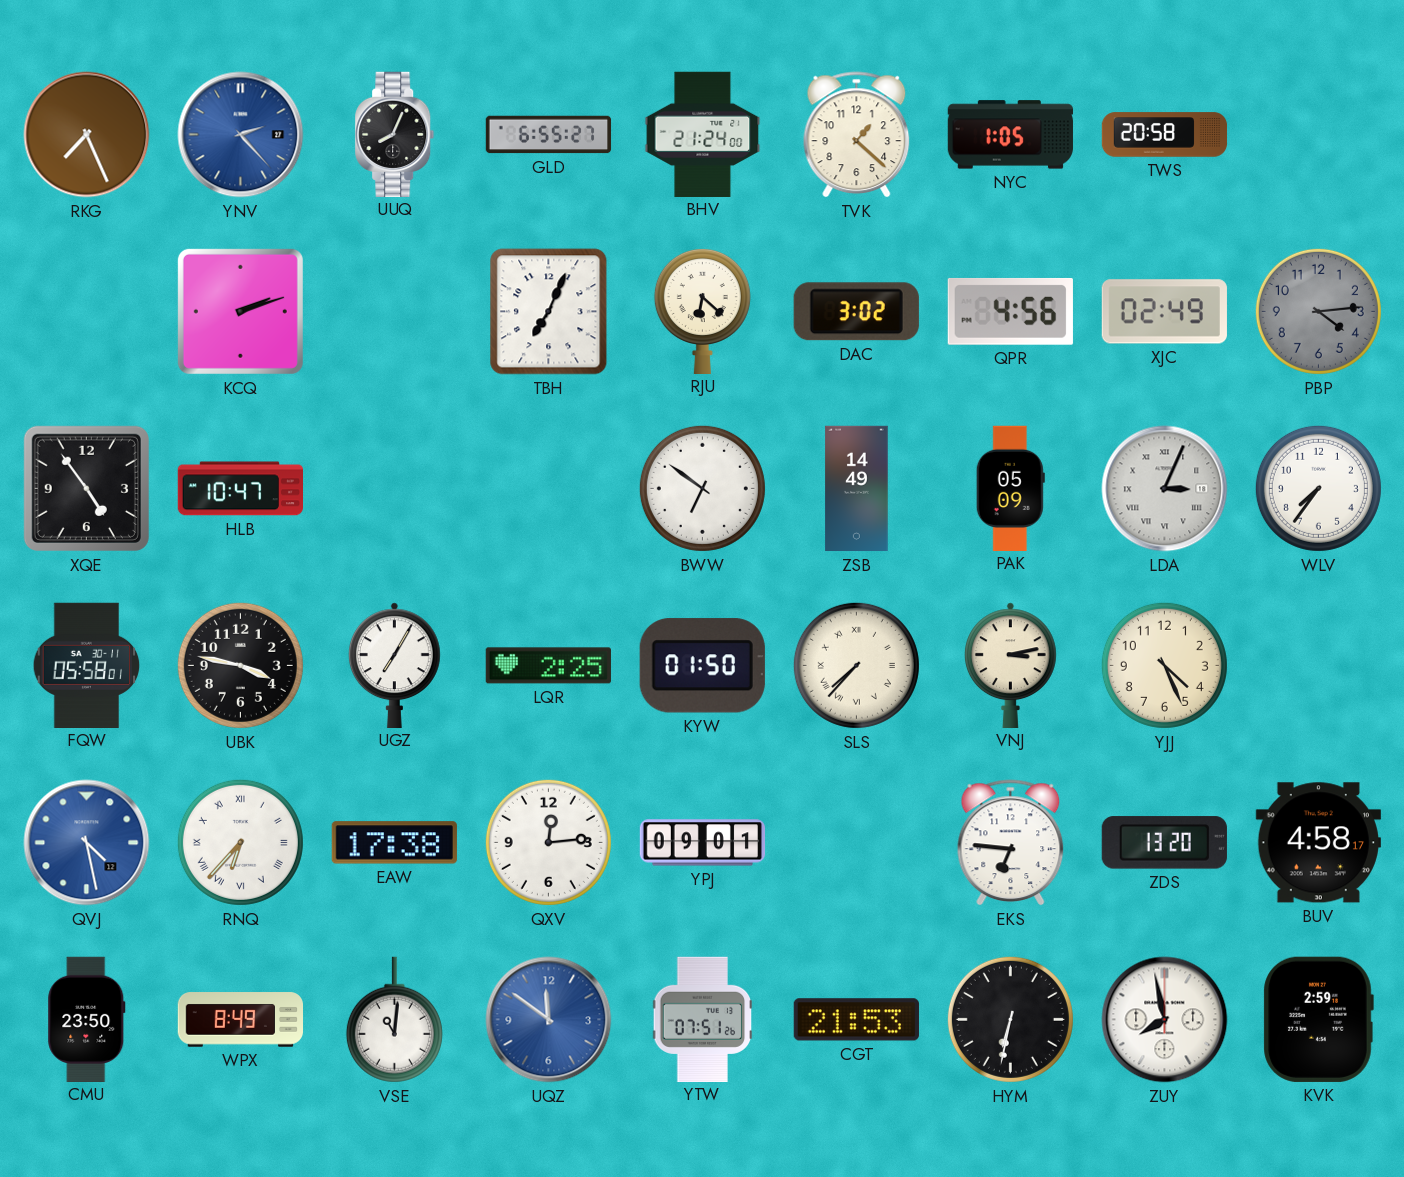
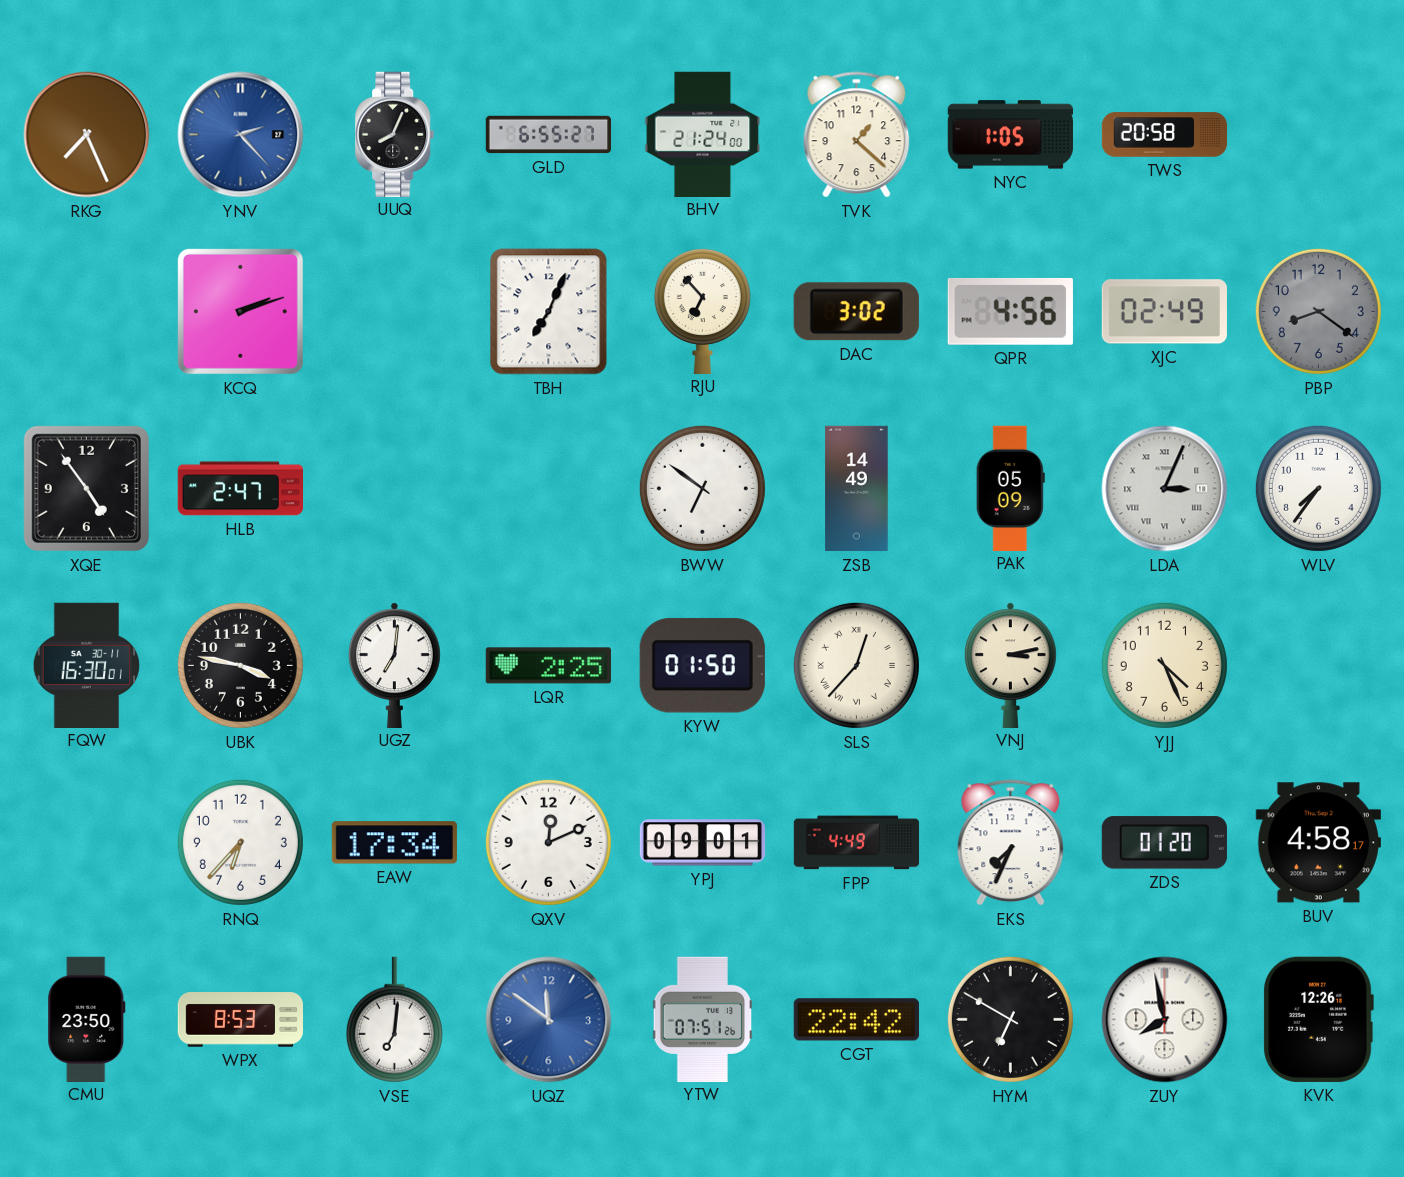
RJU: 6:22 -> 6:53
PBP: 4:14 -> 8:21
HLB: 10:47 -> 2:47
FQW: 05:58 -> 16:30
UGZ: 7:05 -> 7:01
SLS: 7:37 -> 12:37
QVJ: 4:28 -> none
RNQ numerals: Roman -> Arabic
EAW: 17:38 -> 17:34
QXV: 12:14 -> 12:11
FPP: none -> 4:49
EKS: 6:46 -> 7:34
ZDS: 13:20 -> 01:20
WPX: 8:49 -> 8:53
VSE: 11:01 -> 7:01
CGT: 21:53 -> 22:42
HYM: 6:32 -> 6:50
KVK: 2:59 -> 12:26
